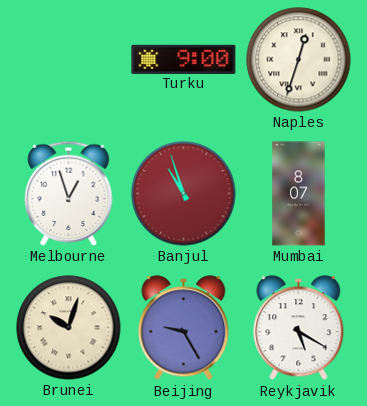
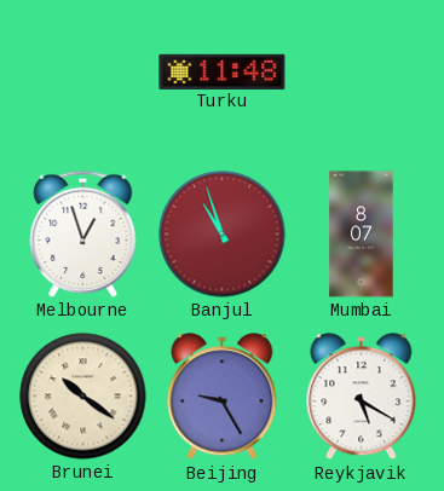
Turku: 9:00 -> 11:48
Naples: 12:33 -> none
Brunei: 10:03 -> 10:21
